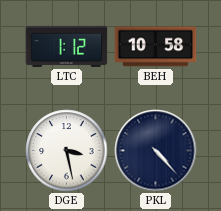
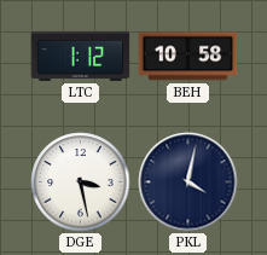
PKL: 4:23 -> 4:02
